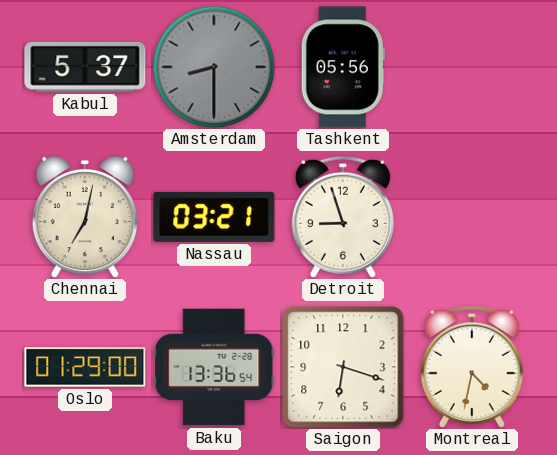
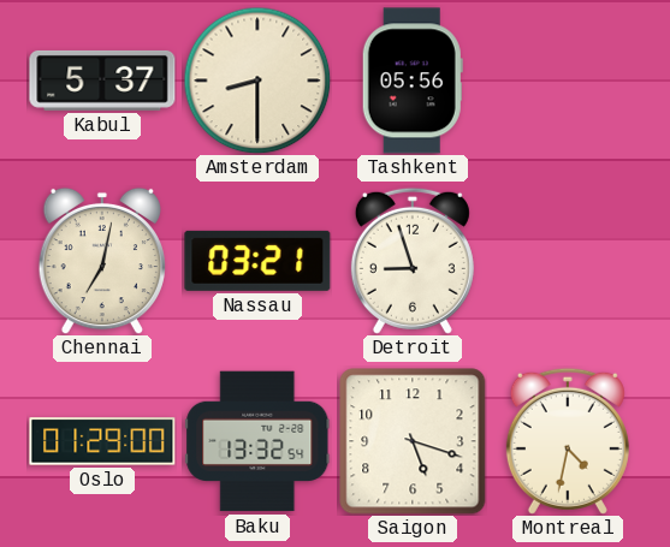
Amsterdam dial: grey -> cream
Baku: 13:36 -> 13:32
Saigon: 6:18 -> 5:18
